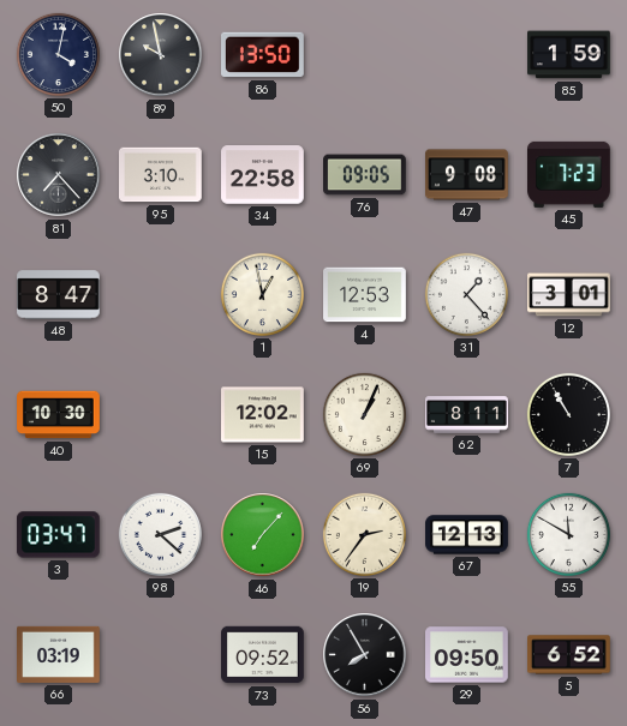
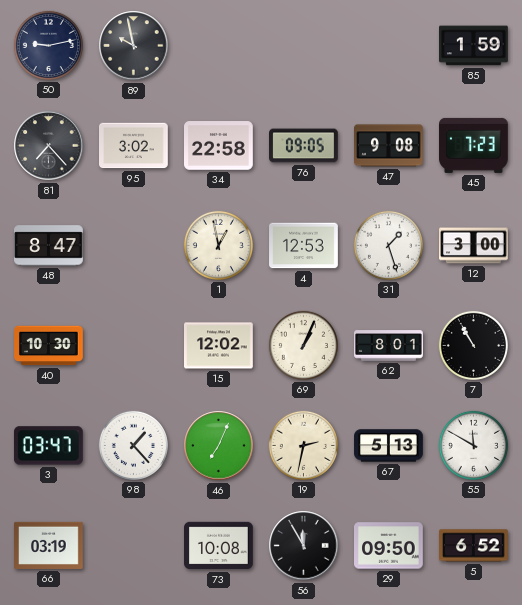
50: 4:02 -> 9:13
86: 13:50 -> none
95: 3:10 -> 3:02
31: 1:23 -> 1:27
12: 3:01 -> 3:00
62: 8:11 -> 8:01
98: 2:22 -> 1:23
46: 7:07 -> 7:04
19: 2:36 -> 2:32
67: 12:13 -> 5:13
73: 09:52 -> 10:08
56: 7:55 -> 11:55
